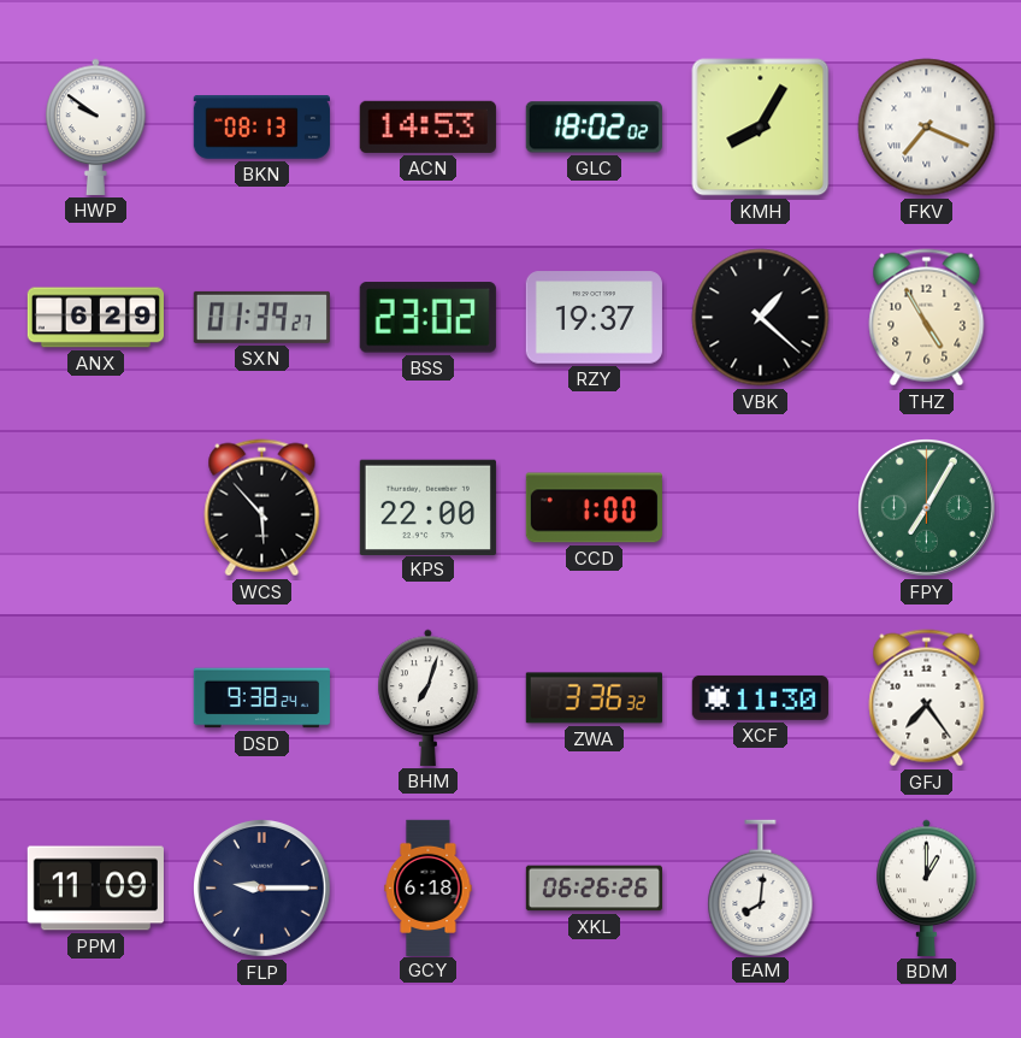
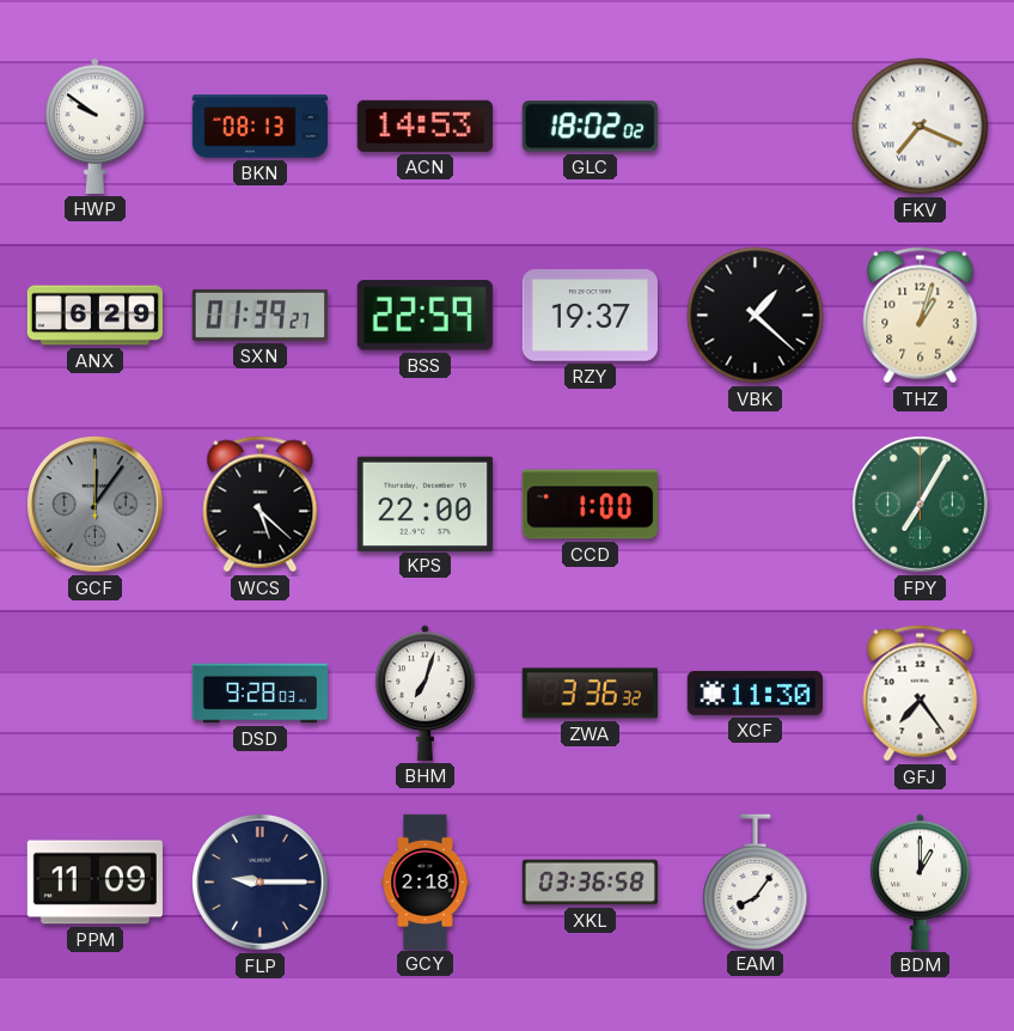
KMH: 8:05 -> none
BSS: 23:02 -> 22:59
THZ: 4:55 -> 1:03
GCF: none -> 12:06
WCS: 5:53 -> 5:22
DSD: 9:38 -> 9:28
GCY: 6:18 -> 2:18
XKL: 06:26 -> 03:36
EAM: 8:01 -> 8:06
